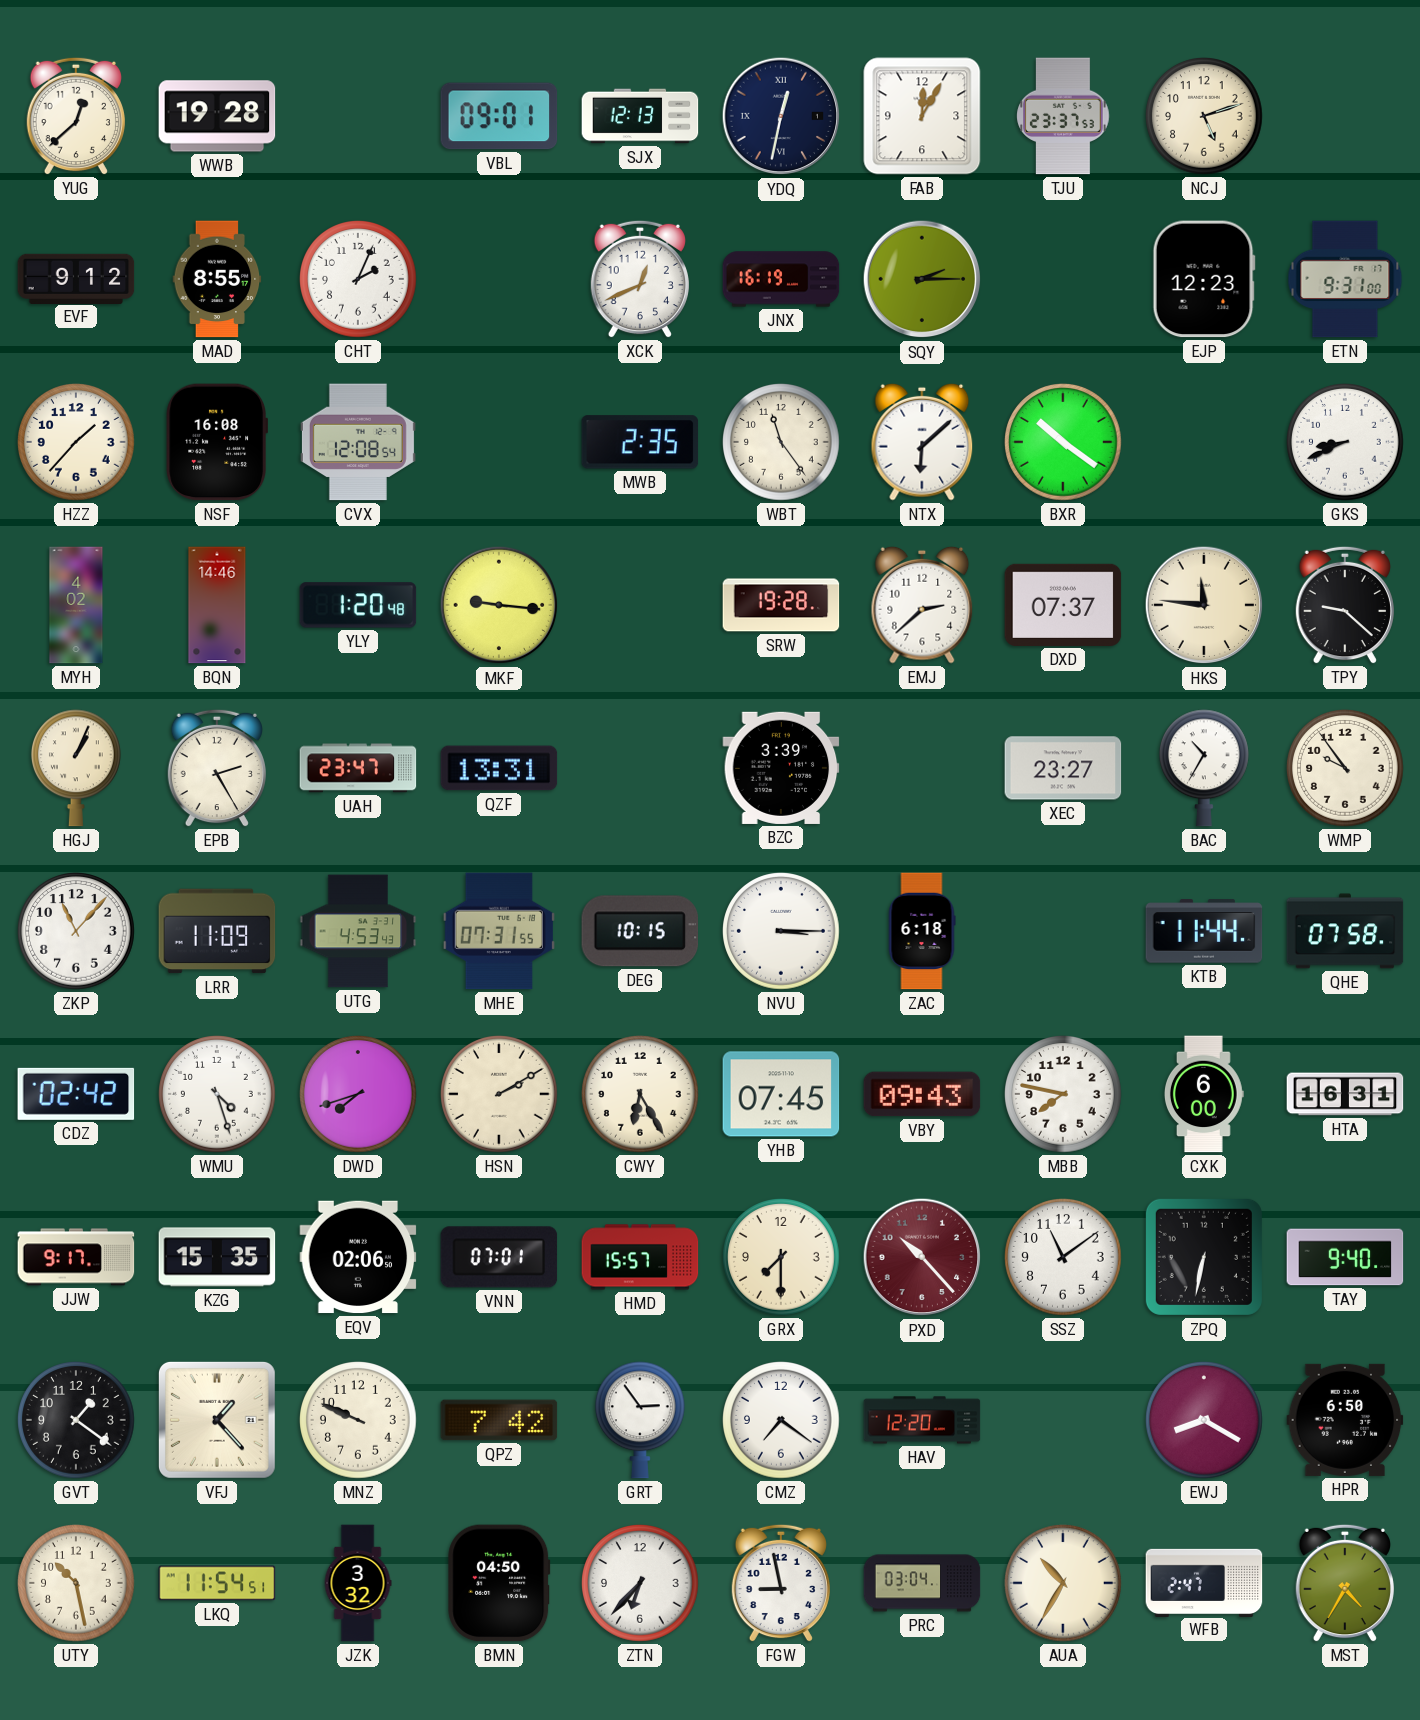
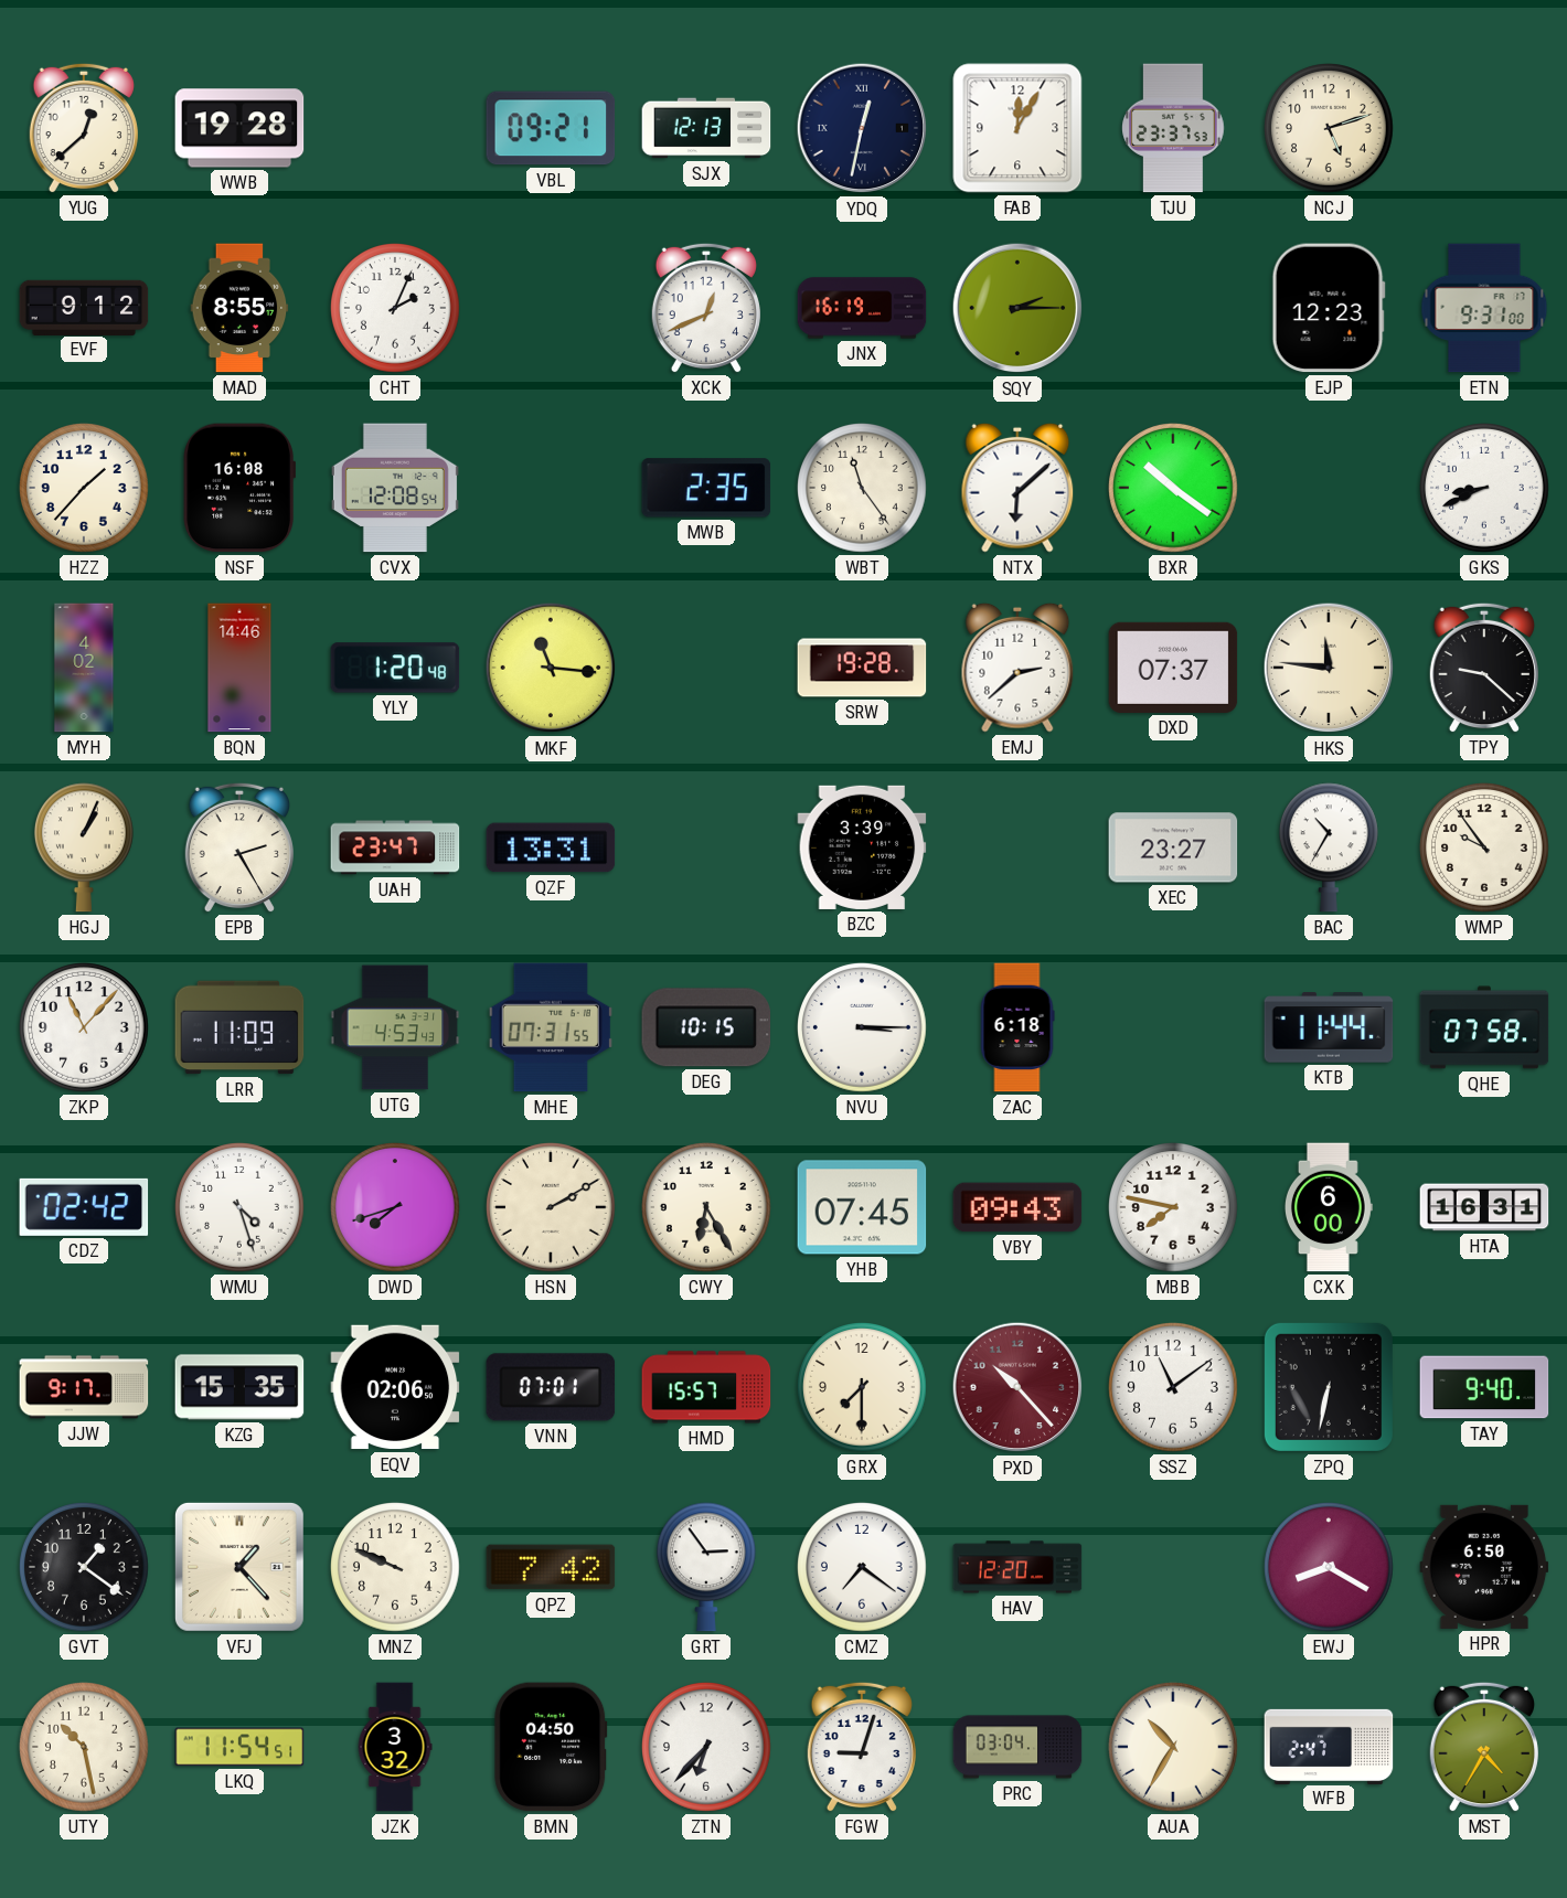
VBL: 09:01 -> 09:21
MKF: 9:16 -> 11:16
FGW: 8:58 -> 9:03
